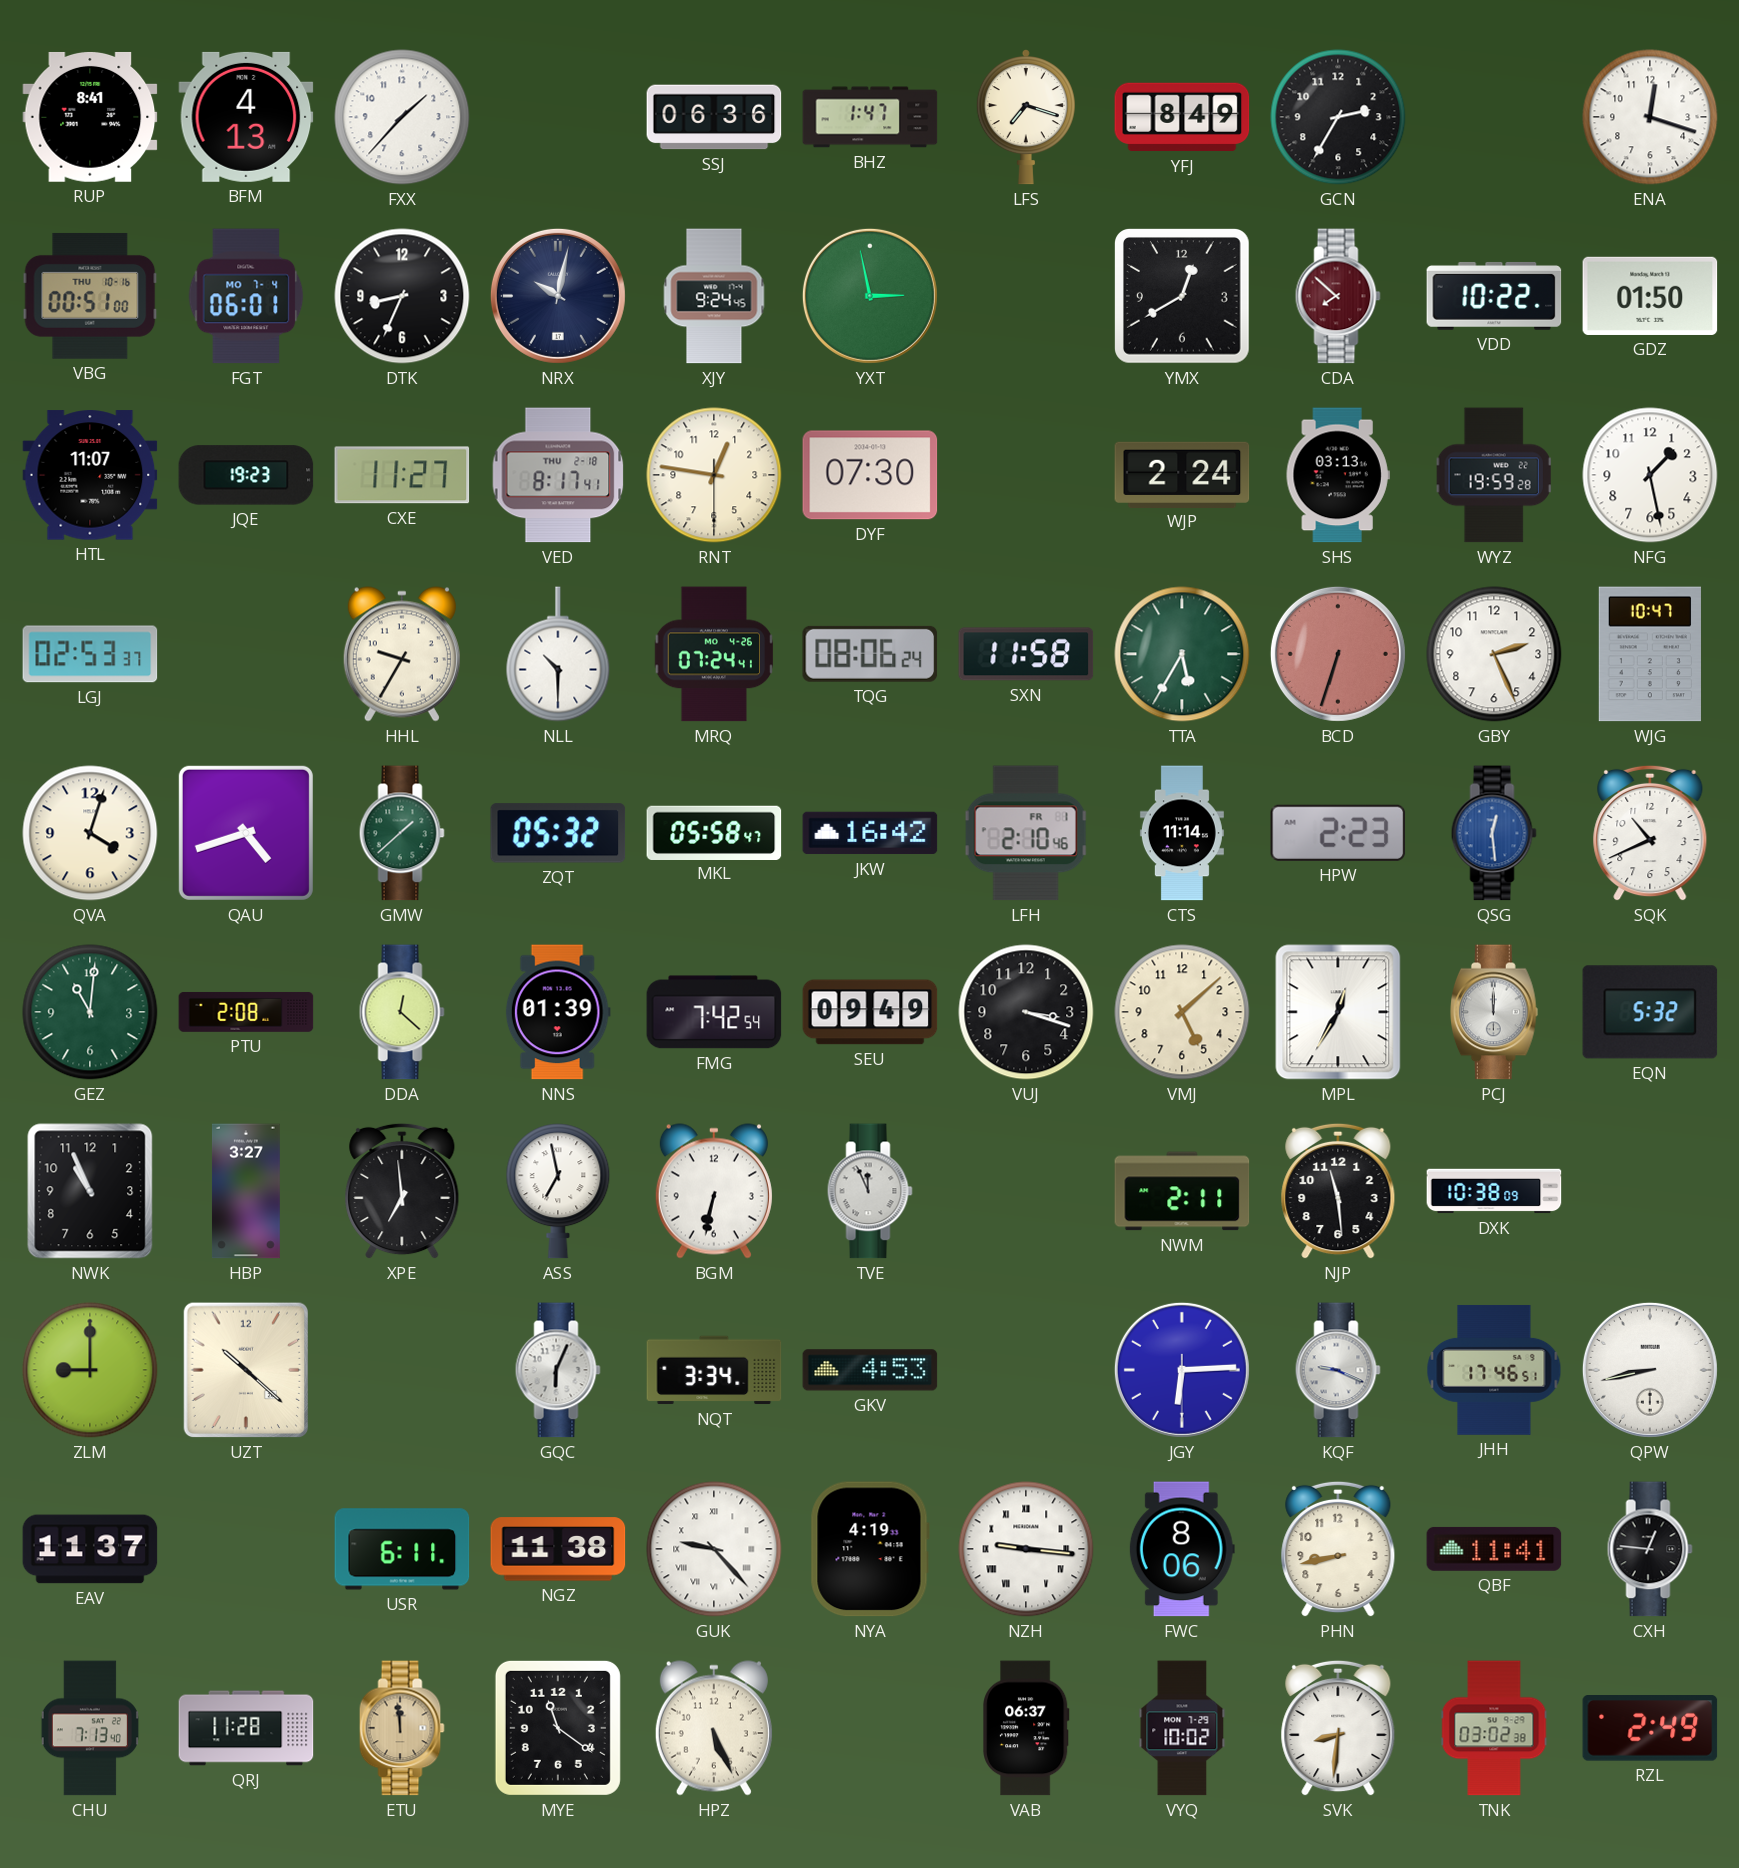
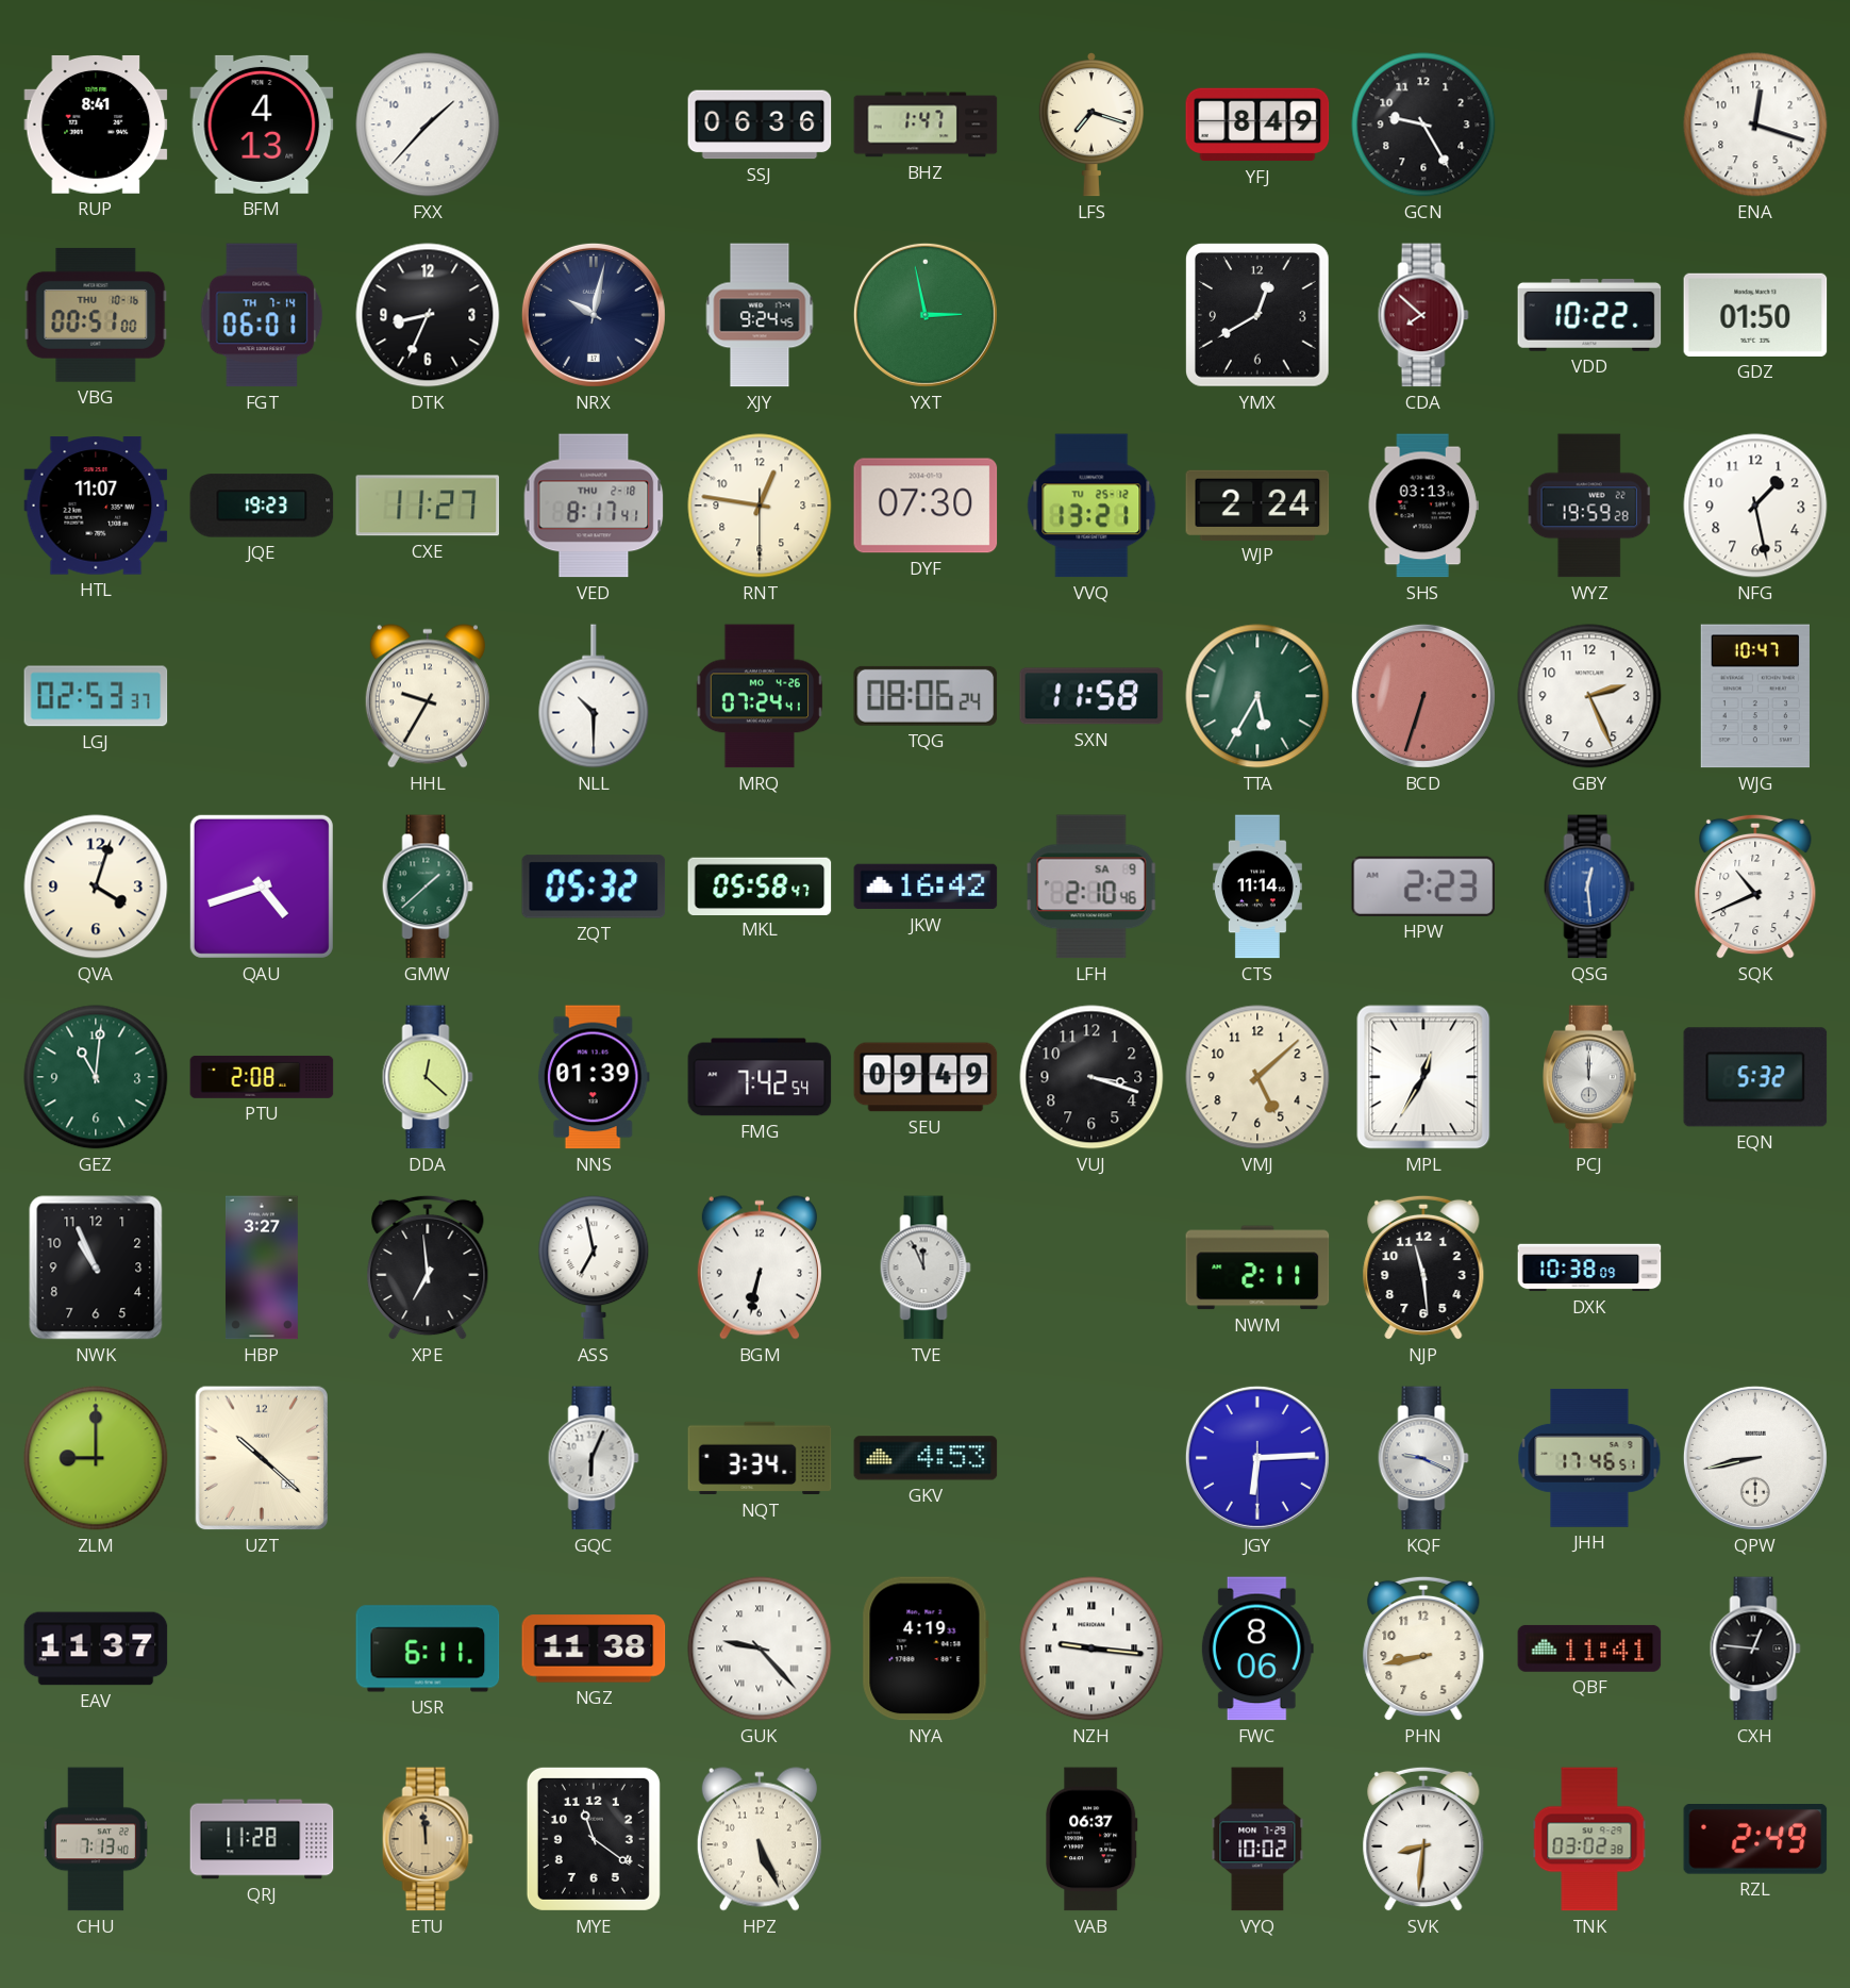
GCN: 2:35 -> 9:25
FGT date: MO 7-4 -> TH 7-14
VVQ: none -> 13:21
LFH date: FR 1 -> SA 9
